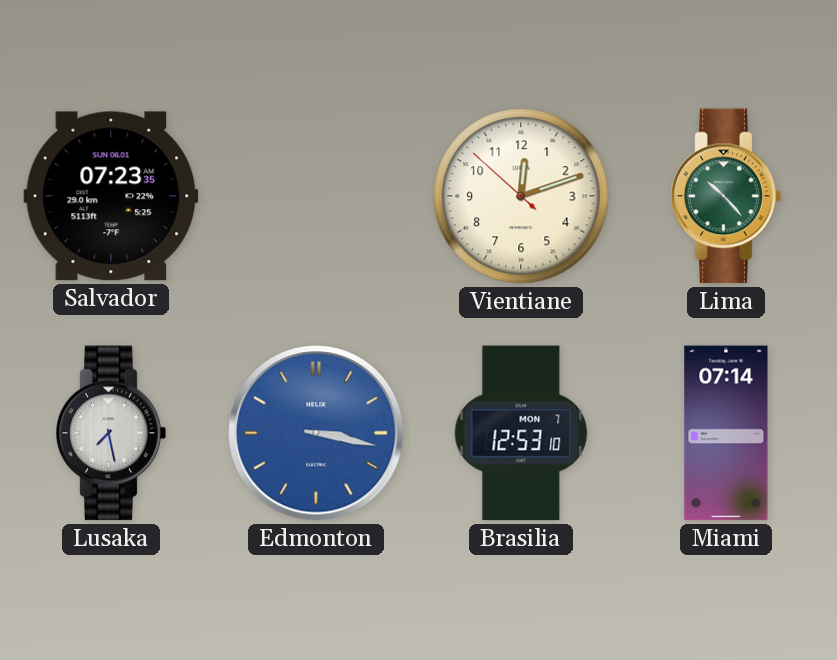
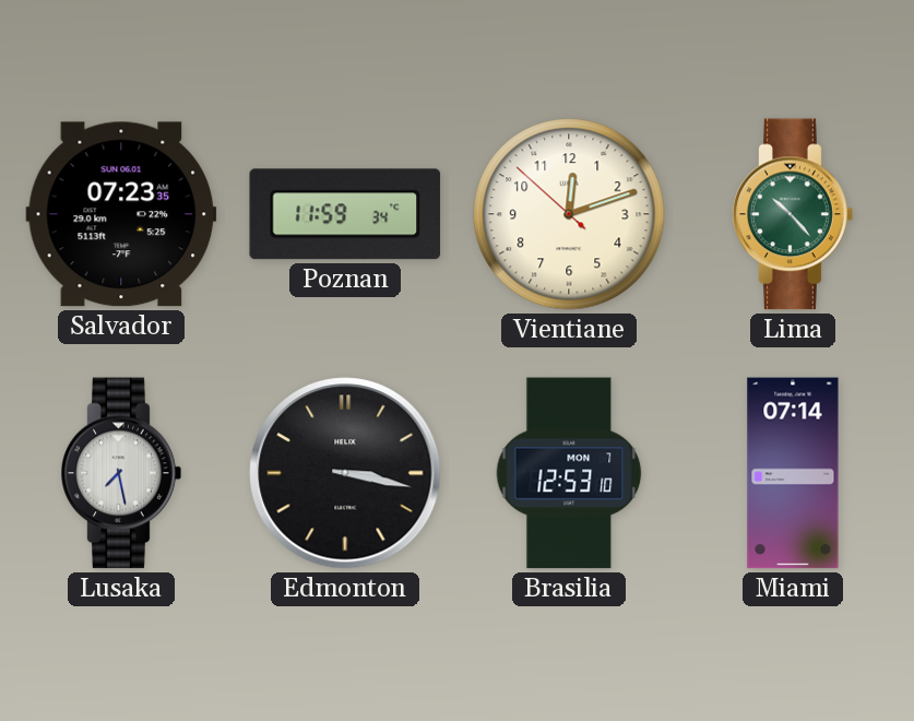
Poznan: none -> 11:59
Edmonton dial: blue -> black
